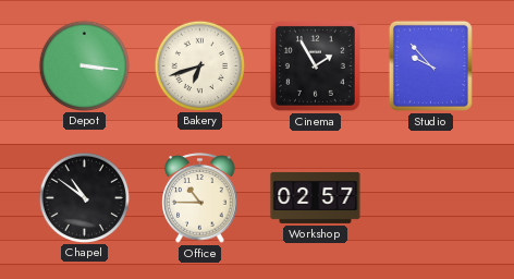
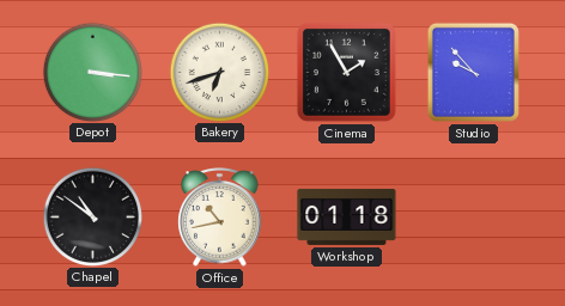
Office: 10:45 -> 10:43
Workshop: 02:57 -> 01:18
